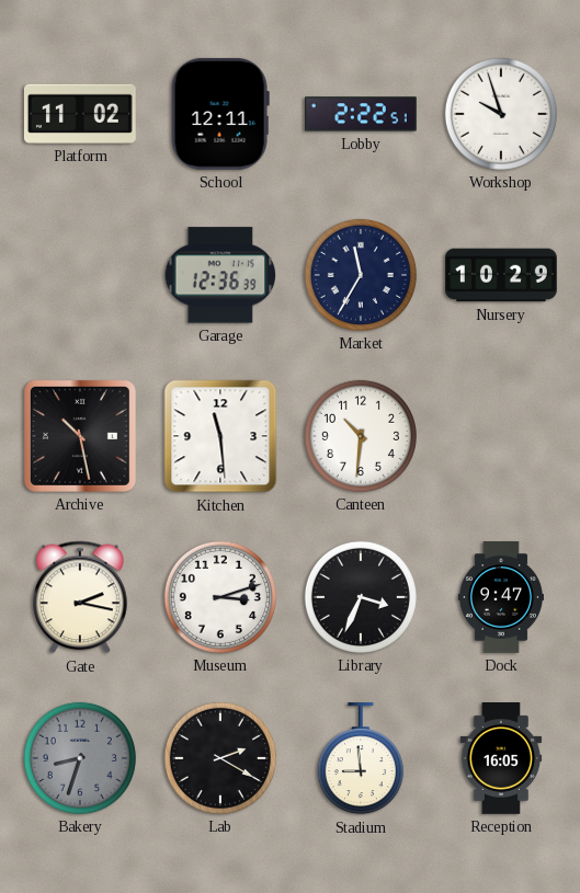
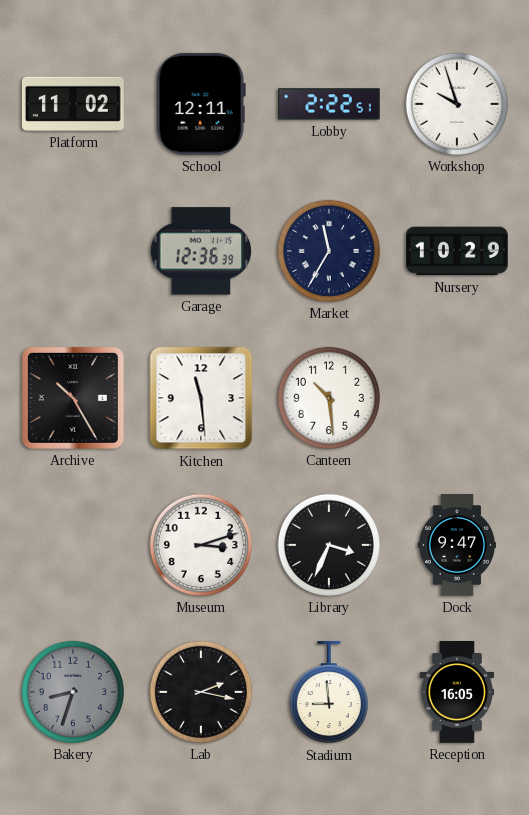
Archive: 10:28 -> 10:25
Canteen: 10:31 -> 10:29
Gate: 2:17 -> none
Lab: 2:20 -> 2:17
